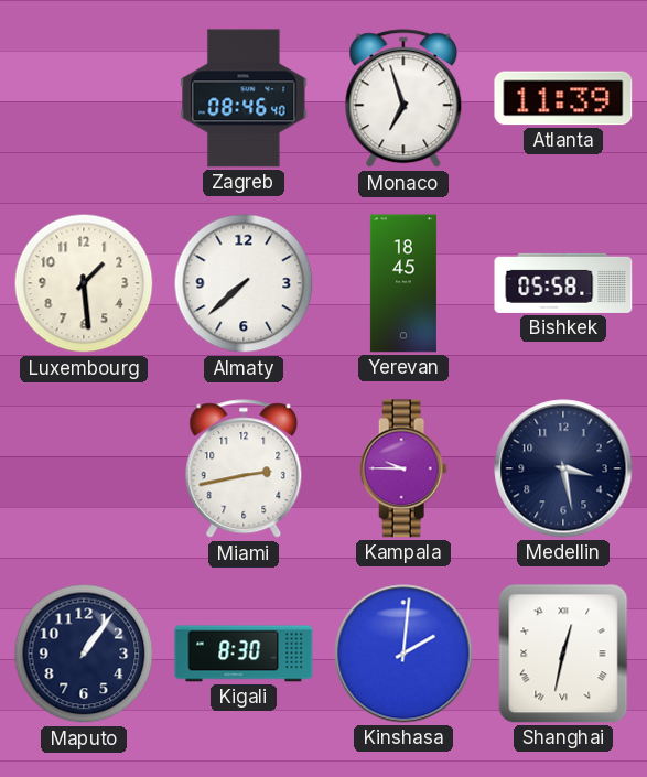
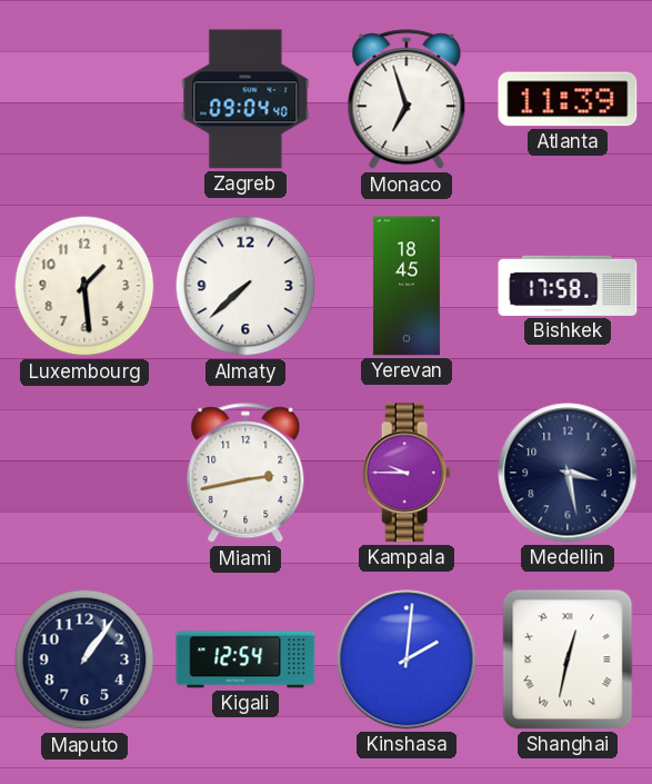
Zagreb: 08:46 -> 09:04
Bishkek: 05:58 -> 17:58
Kigali: 8:30 -> 12:54
